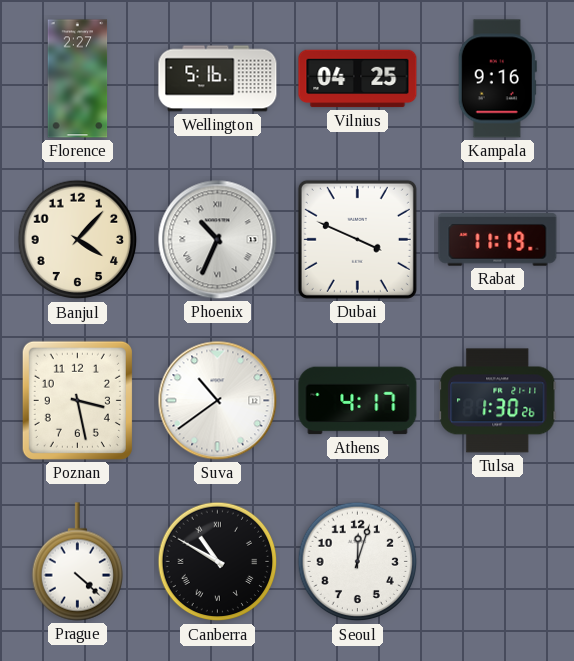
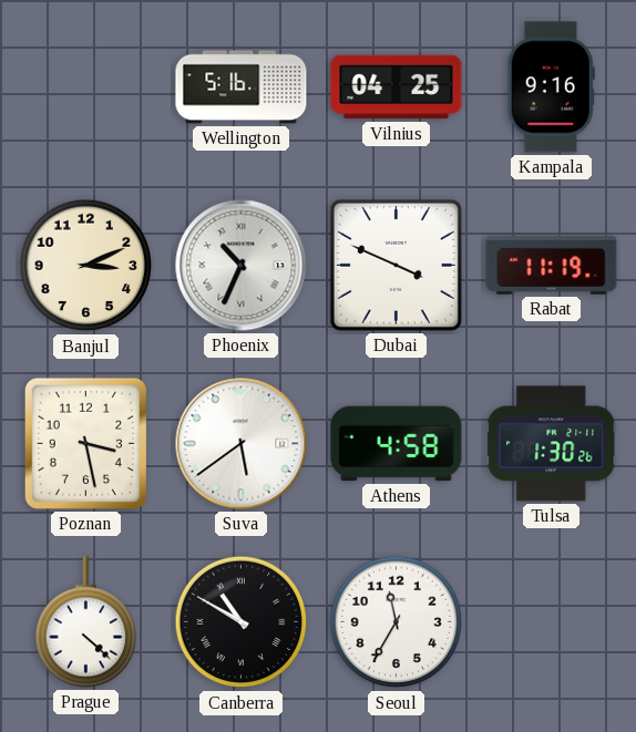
Florence: 2:27 -> none
Banjul: 4:07 -> 3:11
Suva: 10:39 -> 5:39
Athens: 4:17 -> 4:58
Seoul: 12:03 -> 11:35
